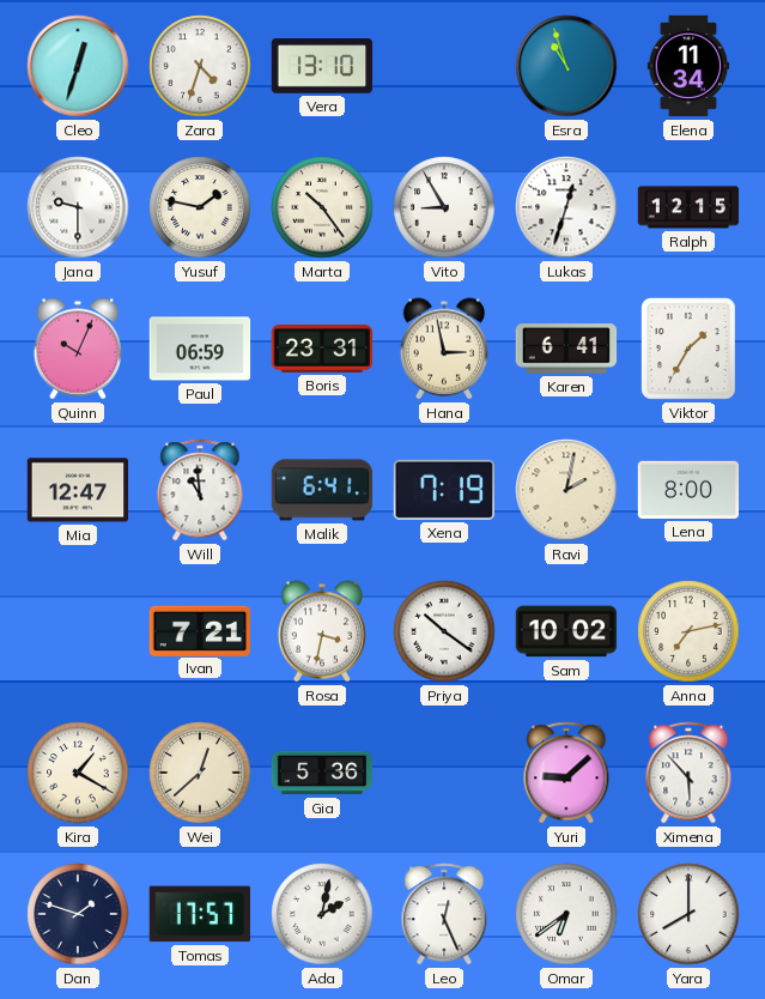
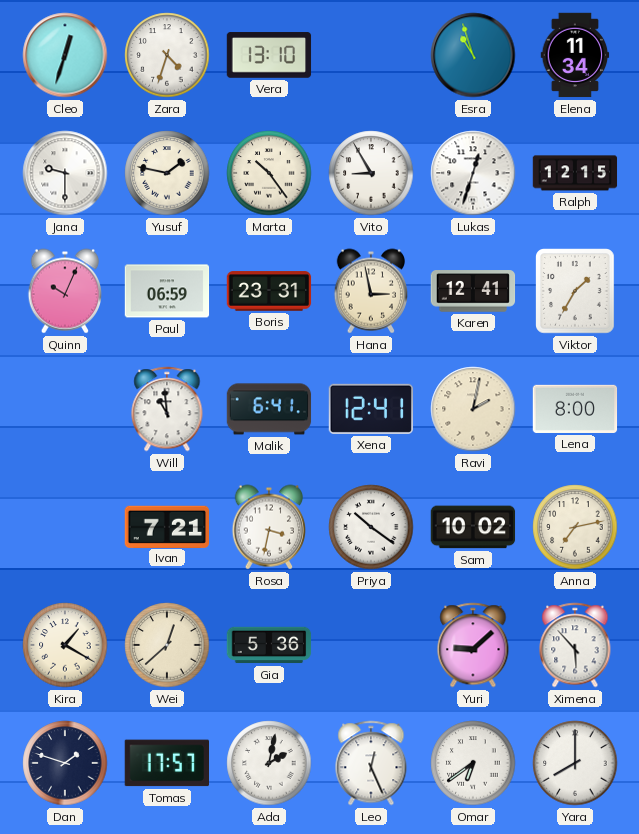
Karen: 6:41 -> 12:41
Mia: 12:47 -> none
Xena: 7:19 -> 12:41
